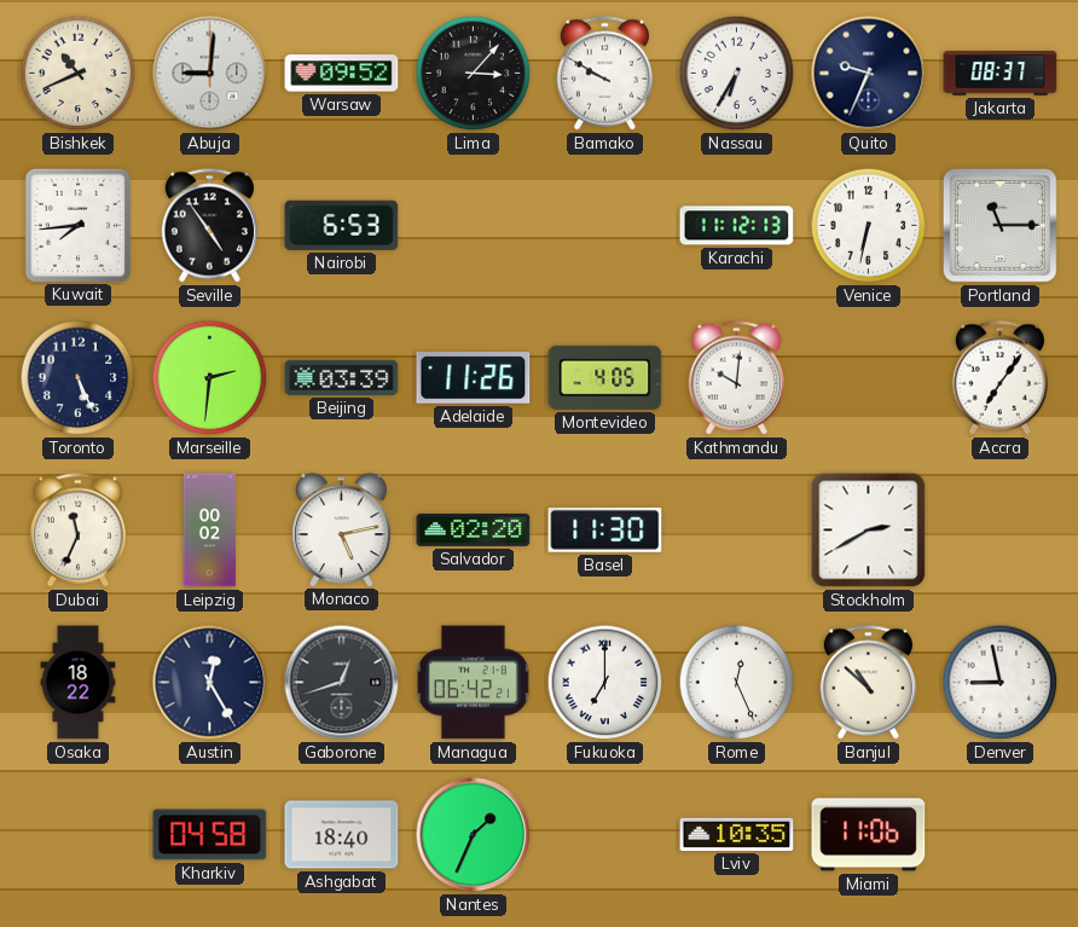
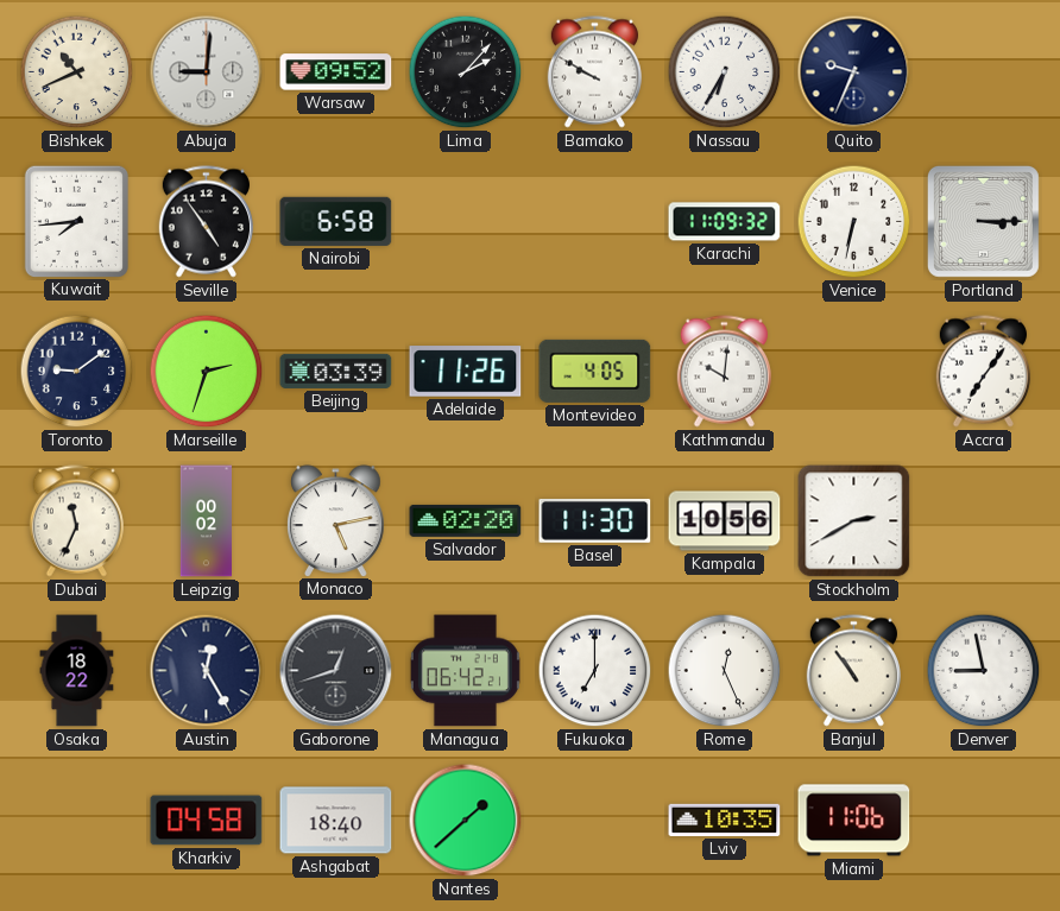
Lima: 3:07 -> 2:07
Jakarta: 08:37 -> none
Nairobi: 6:53 -> 6:58
Karachi: 11:12 -> 11:09
Portland: 11:15 -> 3:15
Toronto: 5:26 -> 9:09
Marseille: 2:31 -> 2:33
Kampala: none -> 10:56
Banjul: 10:52 -> 10:54
Nantes: 1:34 -> 1:38
